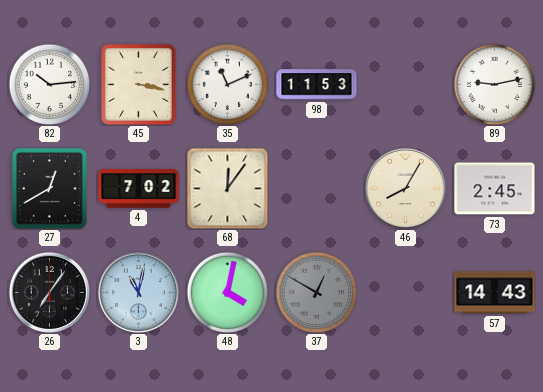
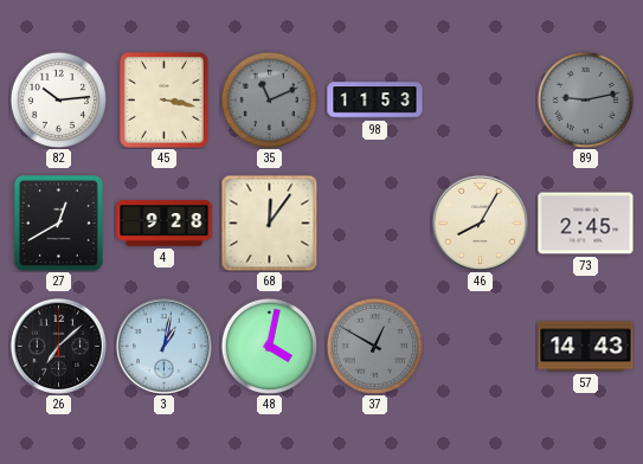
35 dial: white -> grey
89 dial: white -> grey
4: 7:02 -> 9:28
26: 7:06 -> 7:08
3: 11:02 -> 1:02
